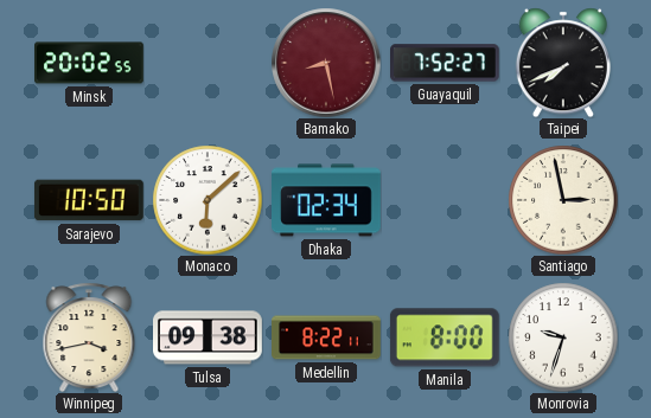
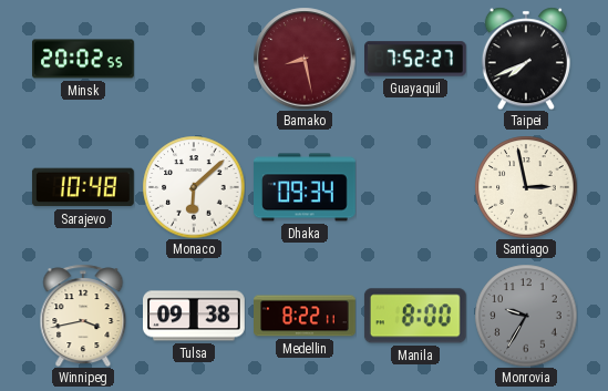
Sarajevo: 10:50 -> 10:48
Dhaka: 02:34 -> 09:34
Monrovia: 9:33 -> 9:35
Monrovia dial: white -> grey
